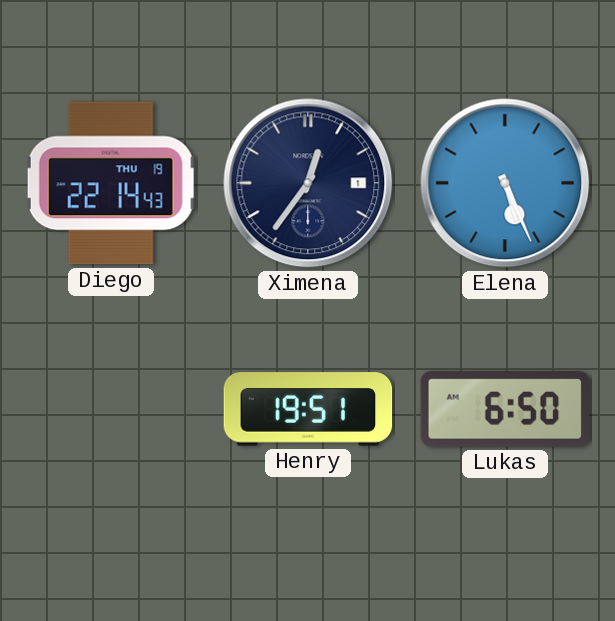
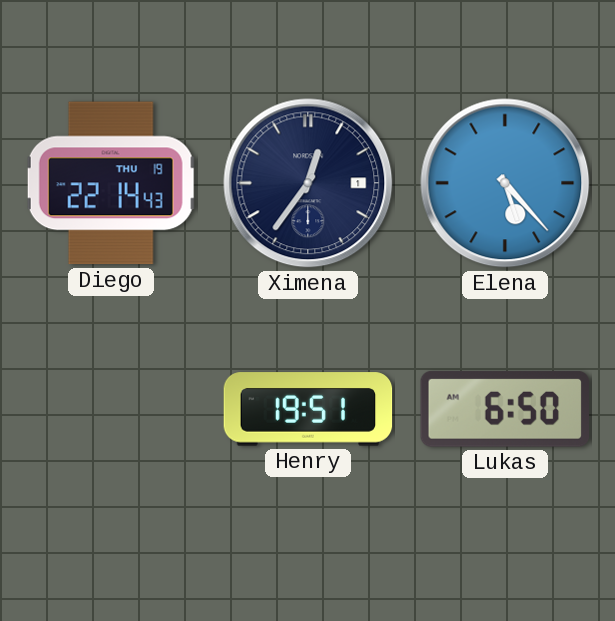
Elena: 5:26 -> 5:23
